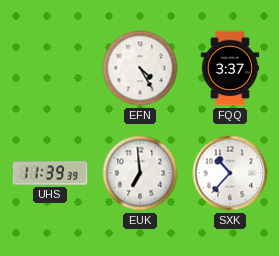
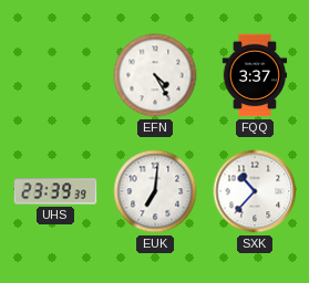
UHS: 11:39 -> 23:39
EUK: 6:59 -> 7:01
